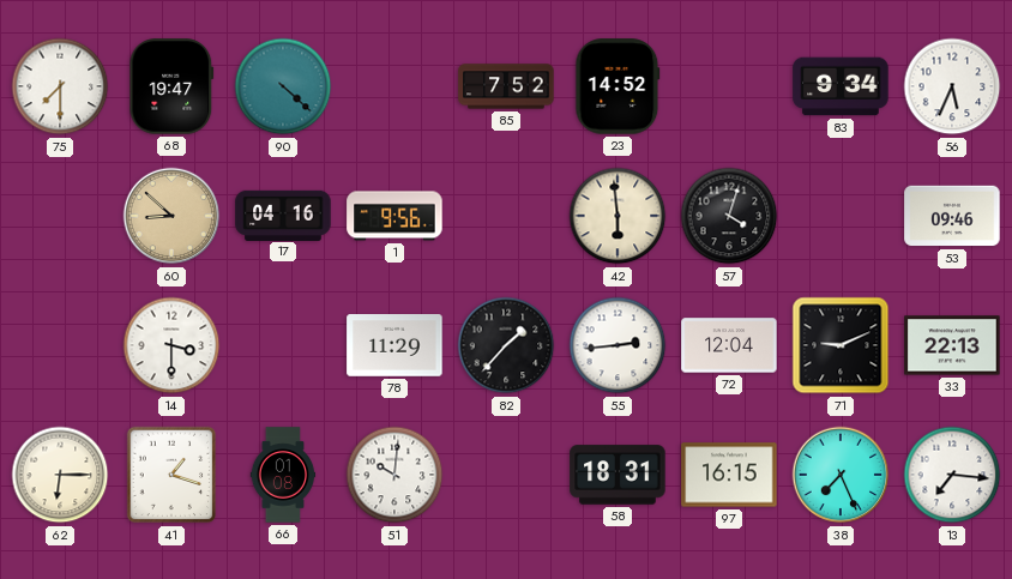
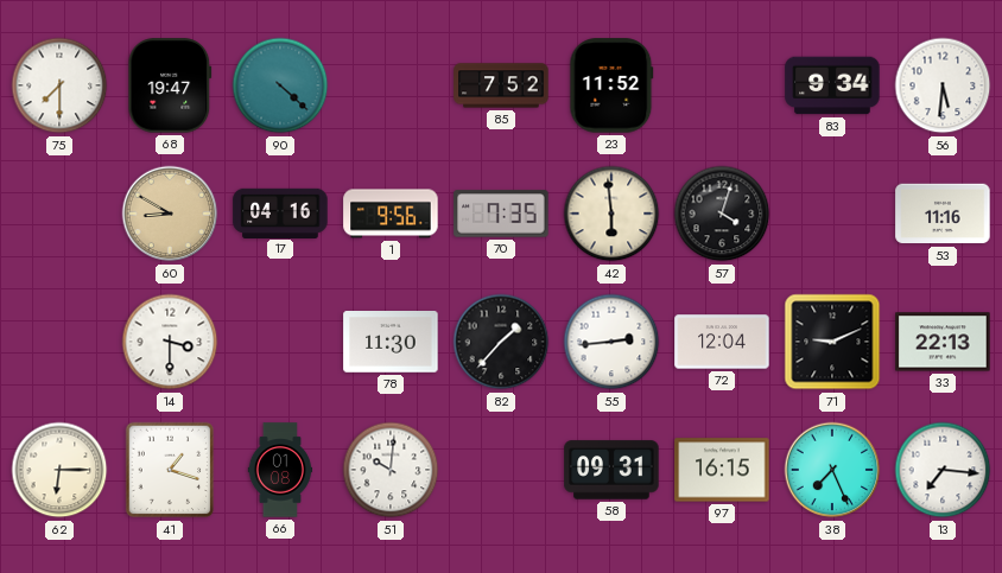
23: 14:52 -> 11:52
56: 5:34 -> 5:31
60: 8:52 -> 8:50
70: none -> 7:35
53: 09:46 -> 11:16
78: 11:29 -> 11:30
58: 18:31 -> 09:31
